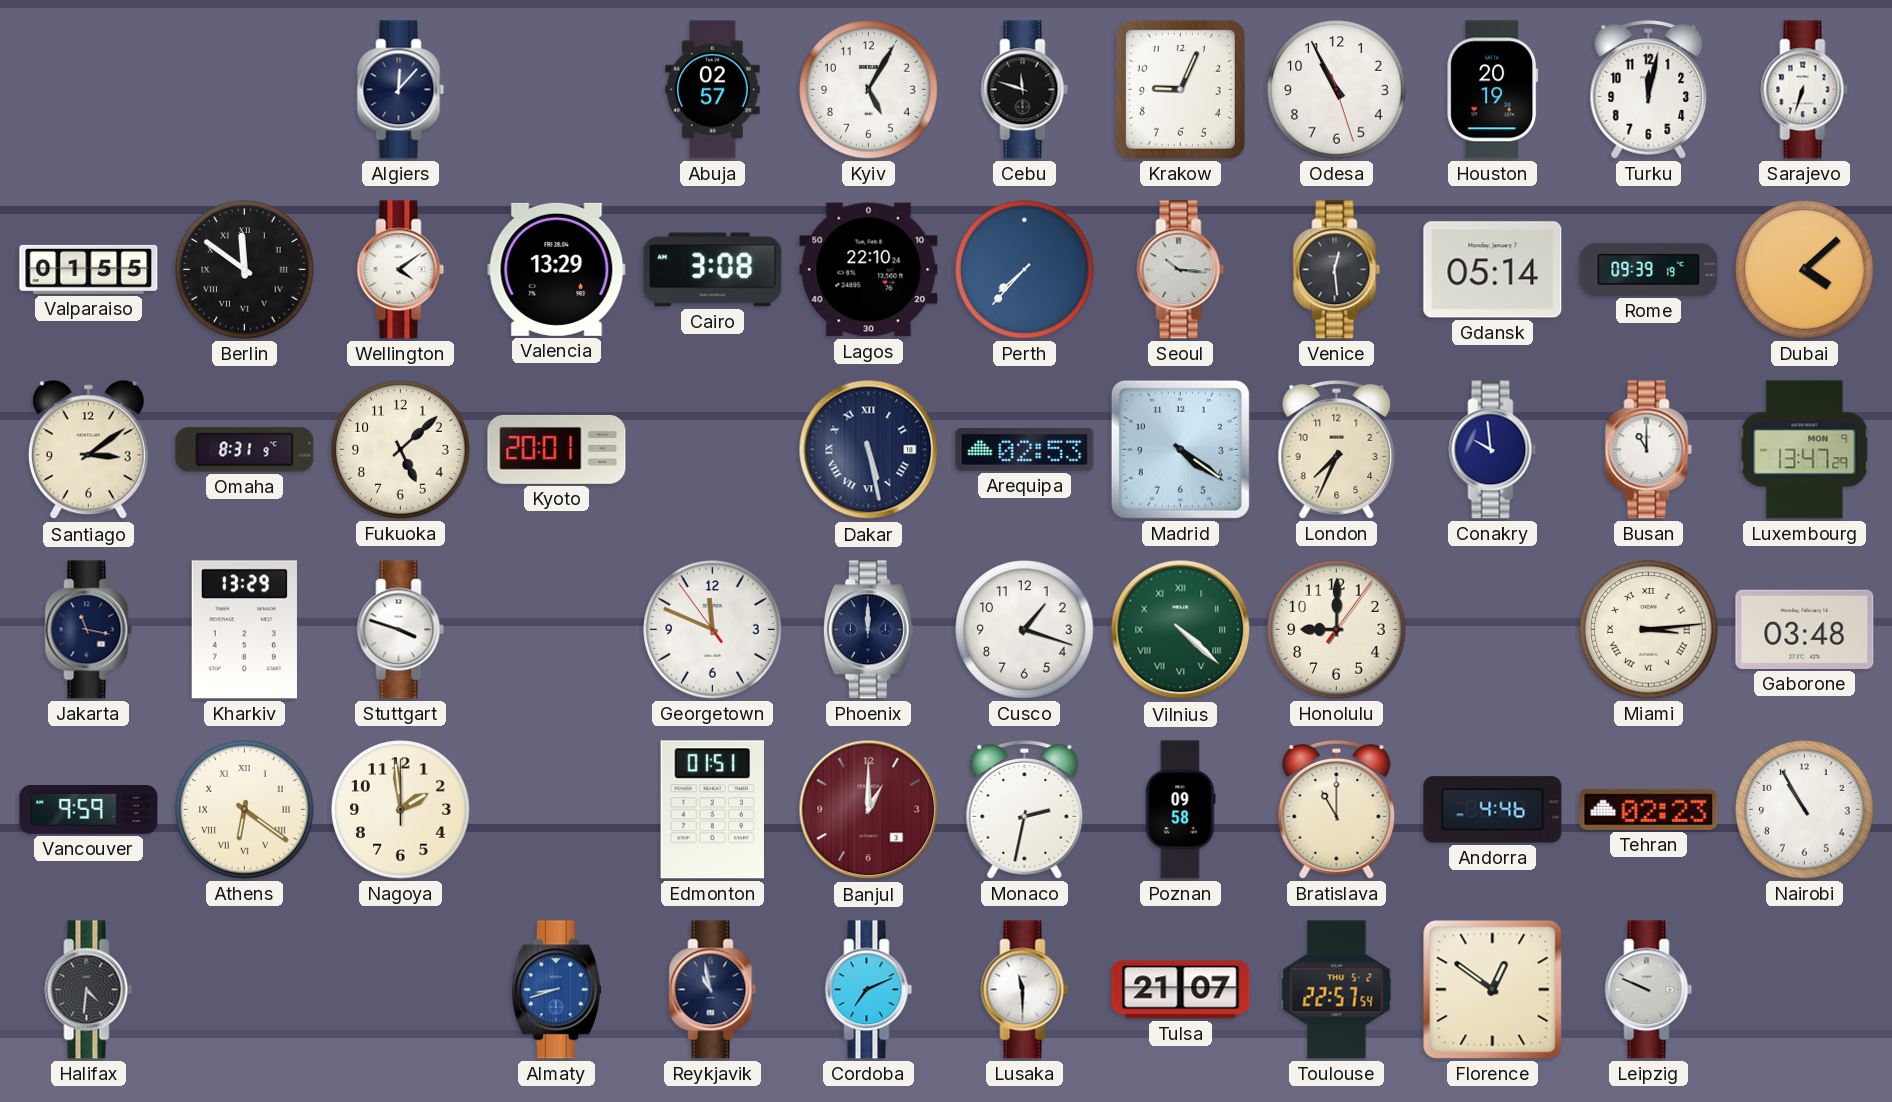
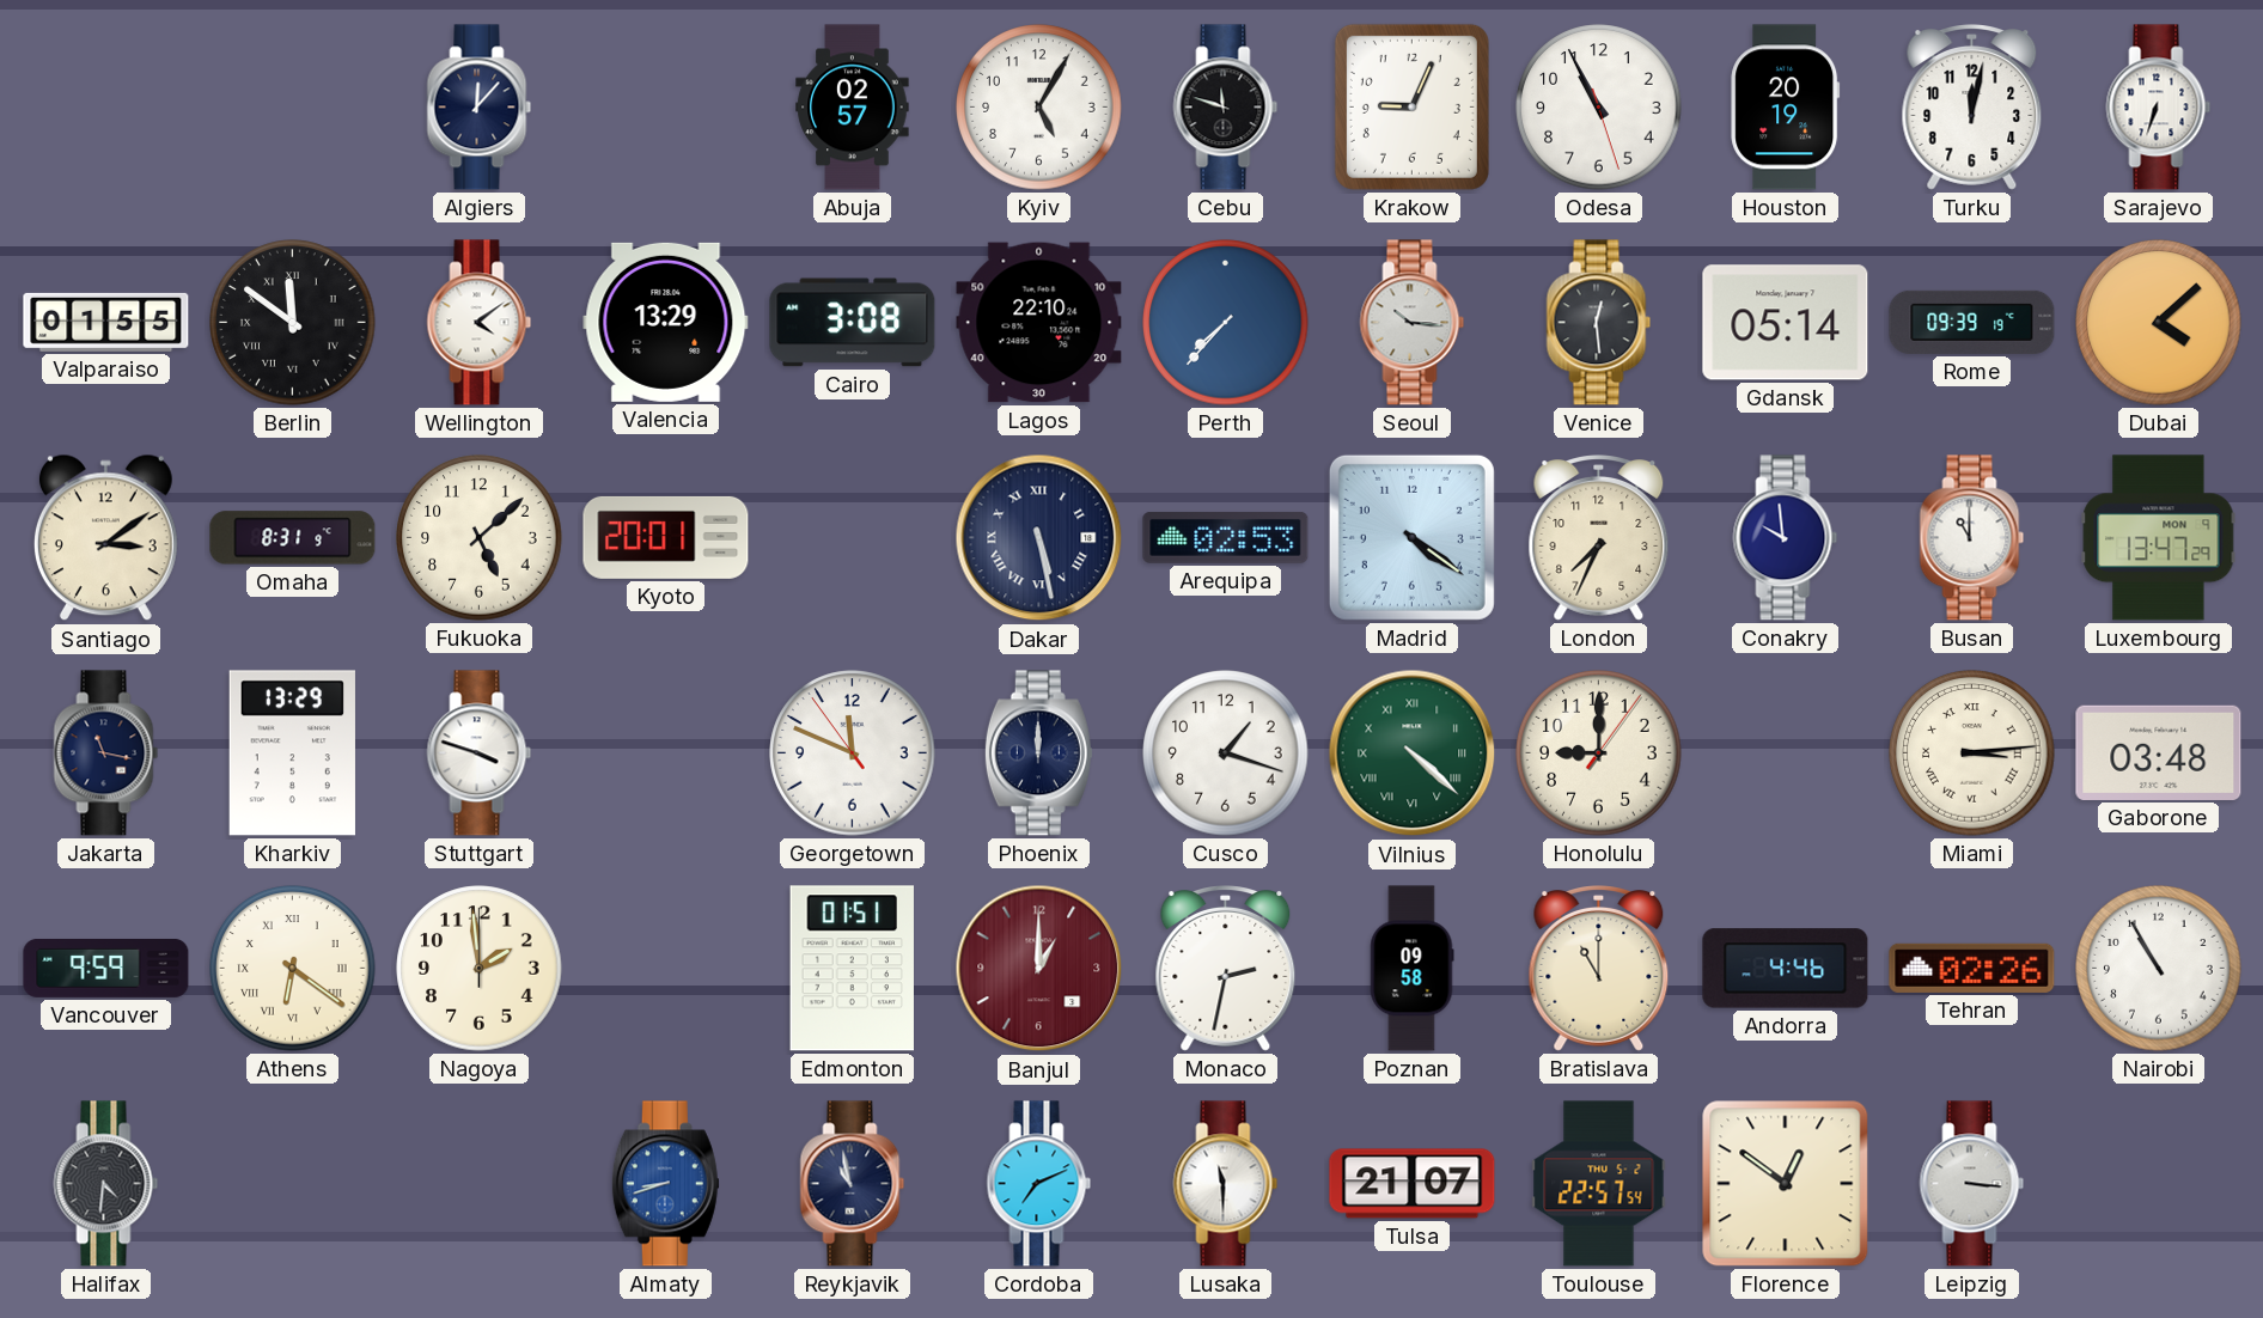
Tehran: 02:23 -> 02:26
Leipzig: 9:49 -> 3:16
